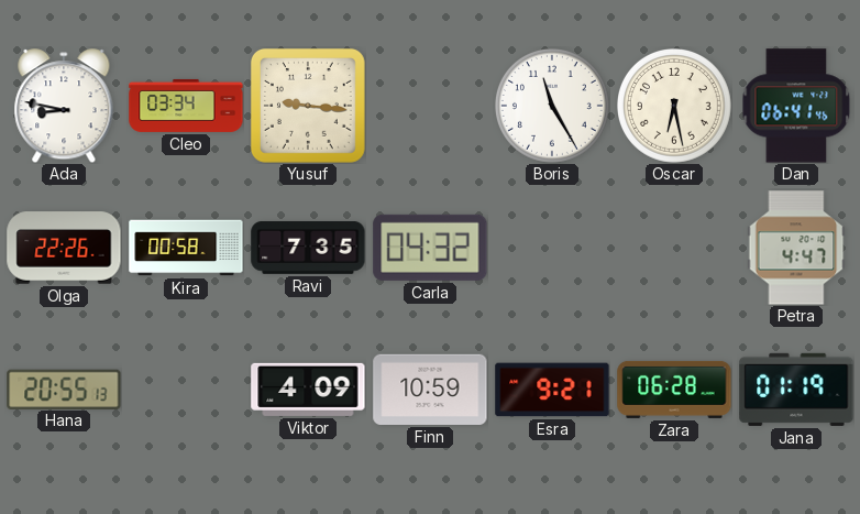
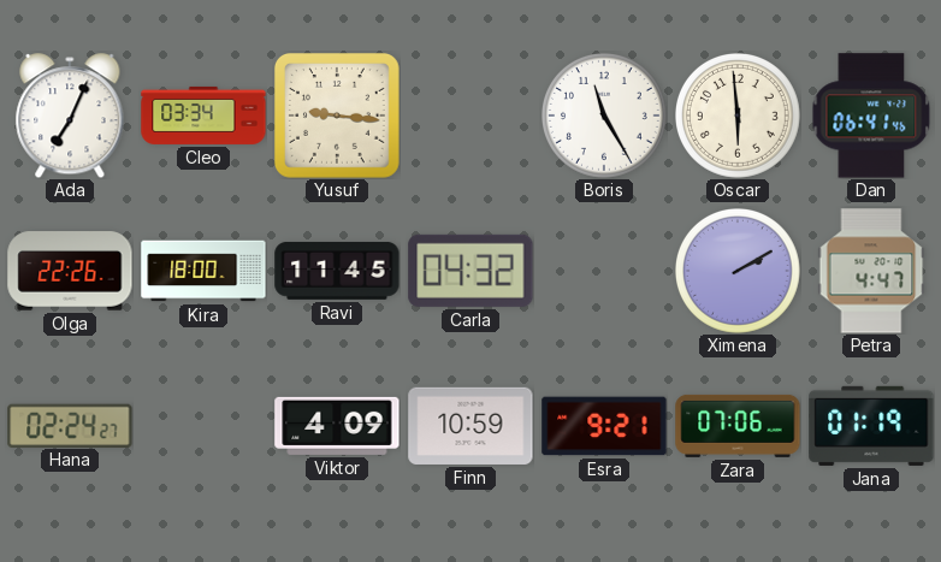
Ada: 8:47 -> 7:04
Oscar: 6:28 -> 5:59
Kira: 00:58 -> 18:00
Ravi: 7:35 -> 11:45
Ximena: none -> 2:10
Hana: 20:55 -> 02:24
Zara: 06:28 -> 07:06
